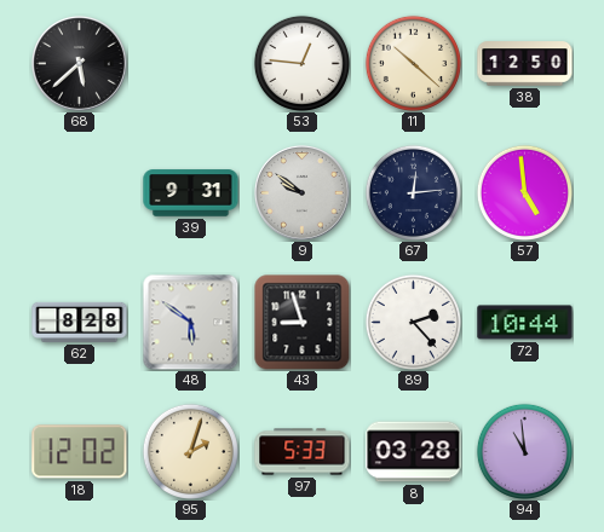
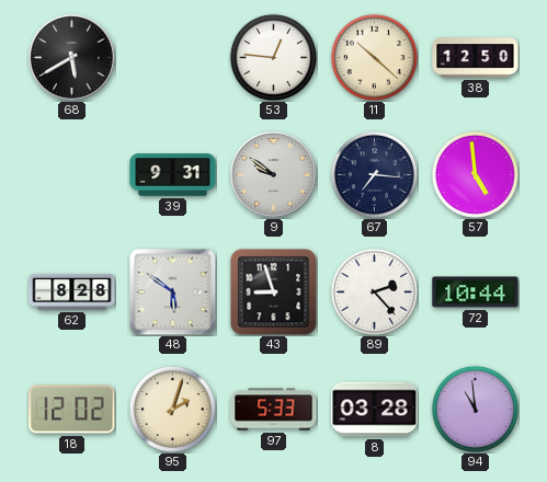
68: 5:38 -> 5:40
67: 12:14 -> 7:16
